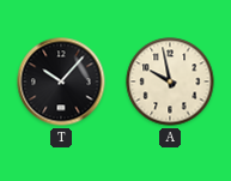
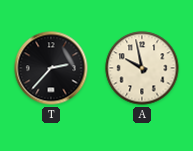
T: 10:07 -> 2:37
